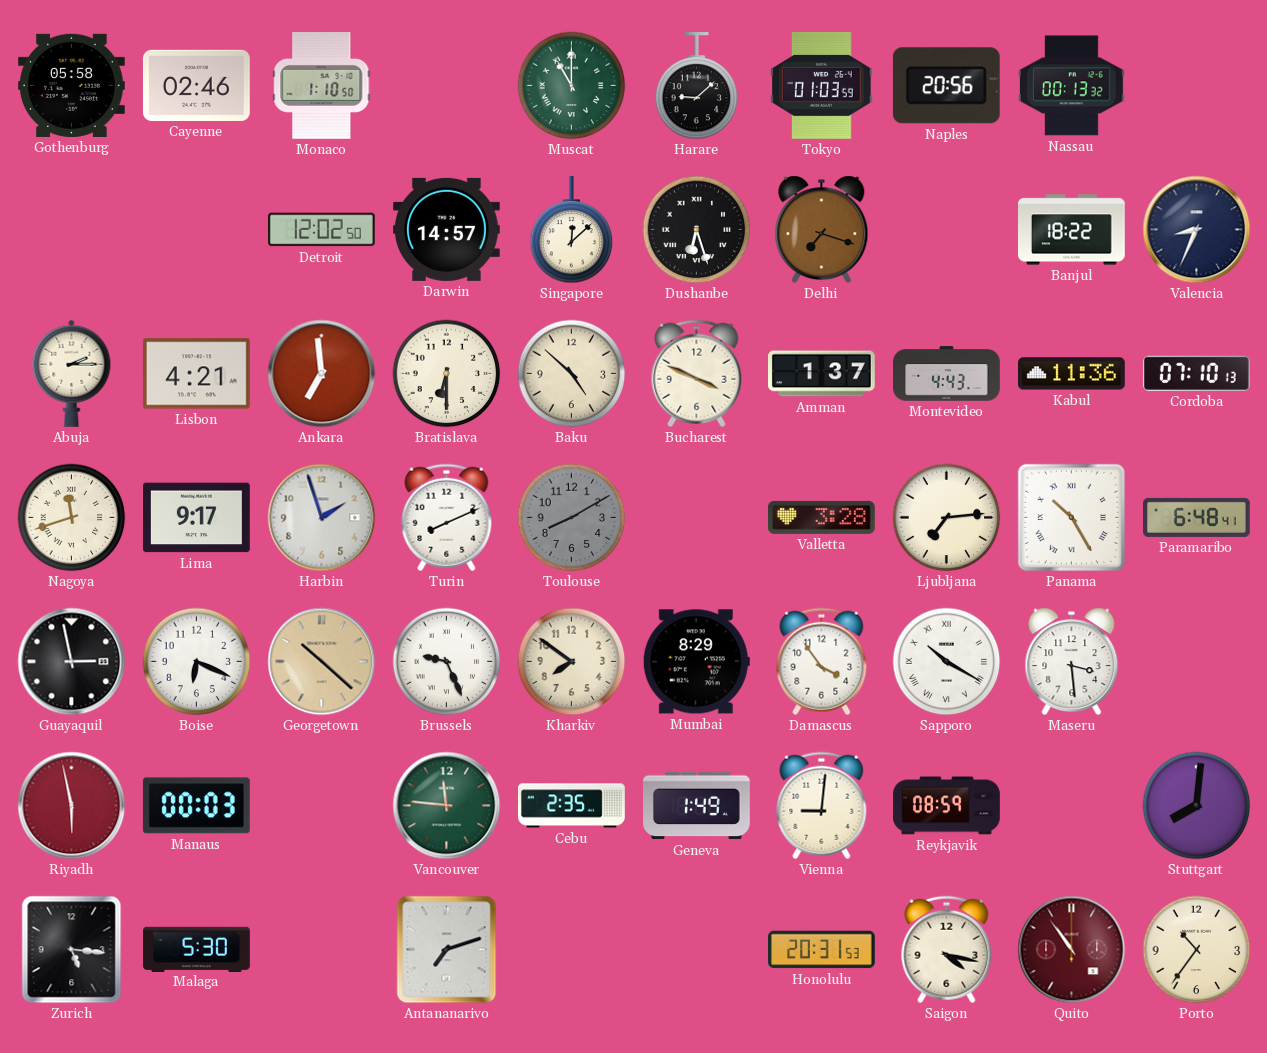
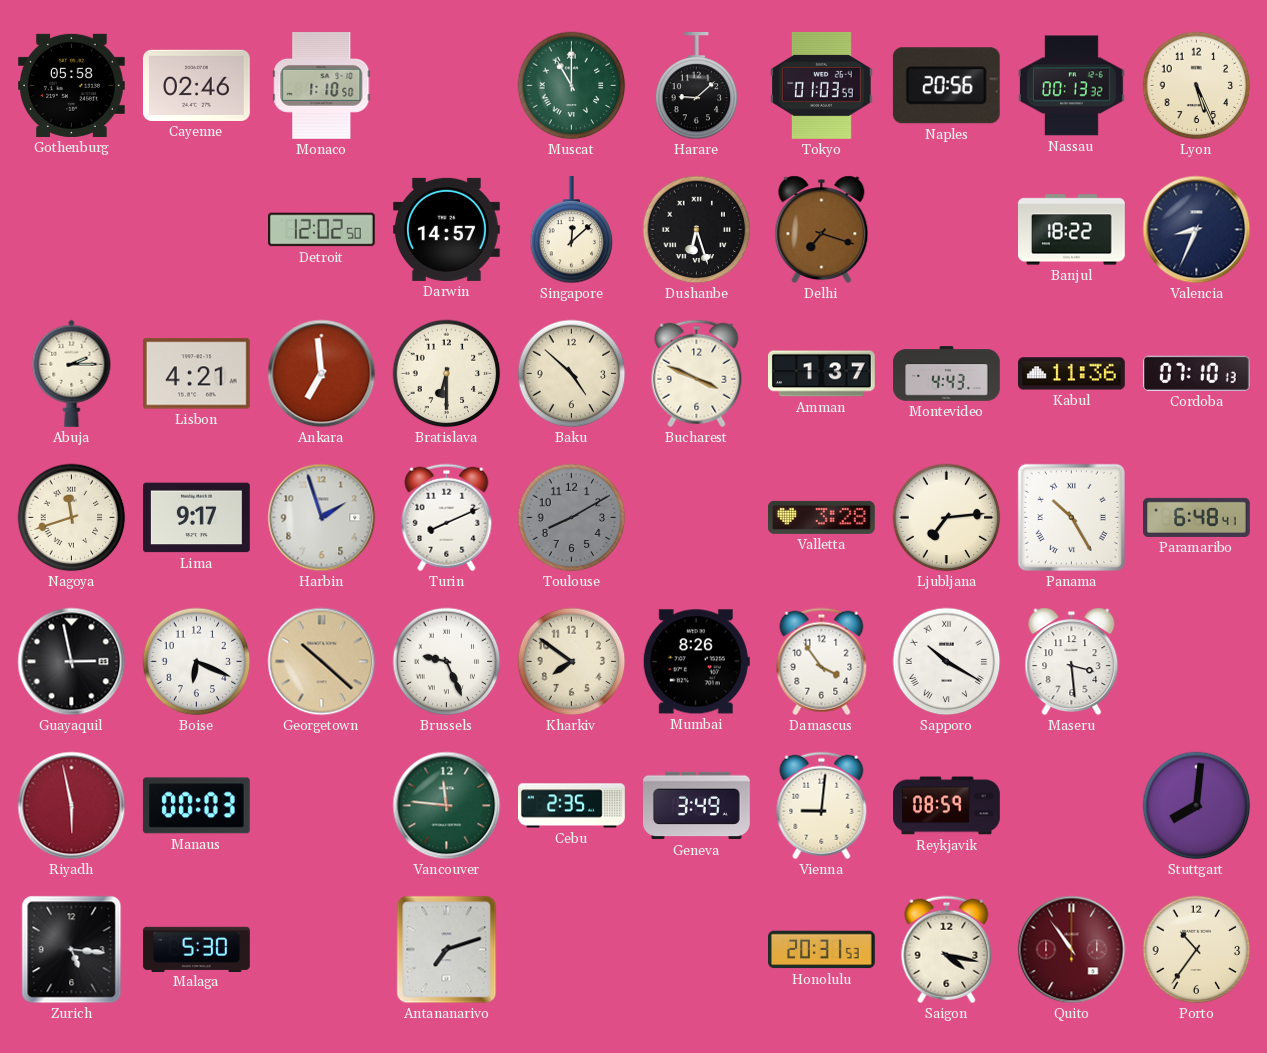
Lyon: none -> 5:26
Mumbai: 8:29 -> 8:26
Geneva: 1:49 -> 3:49
